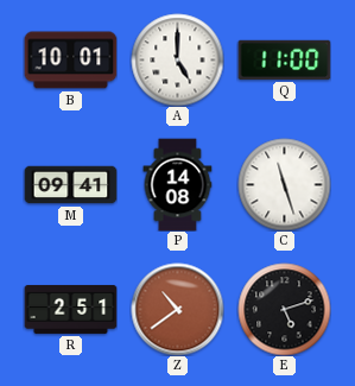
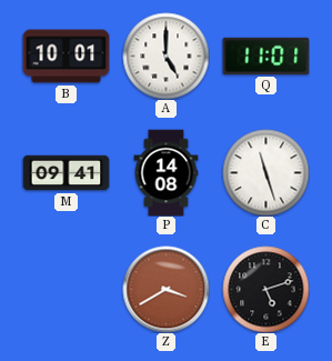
Q: 11:00 -> 11:01
R: 2:51 -> none
Z: 10:39 -> 3:40
